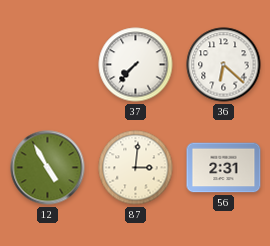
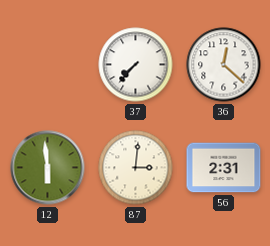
36: 6:22 -> 12:22
12: 4:55 -> 5:59
